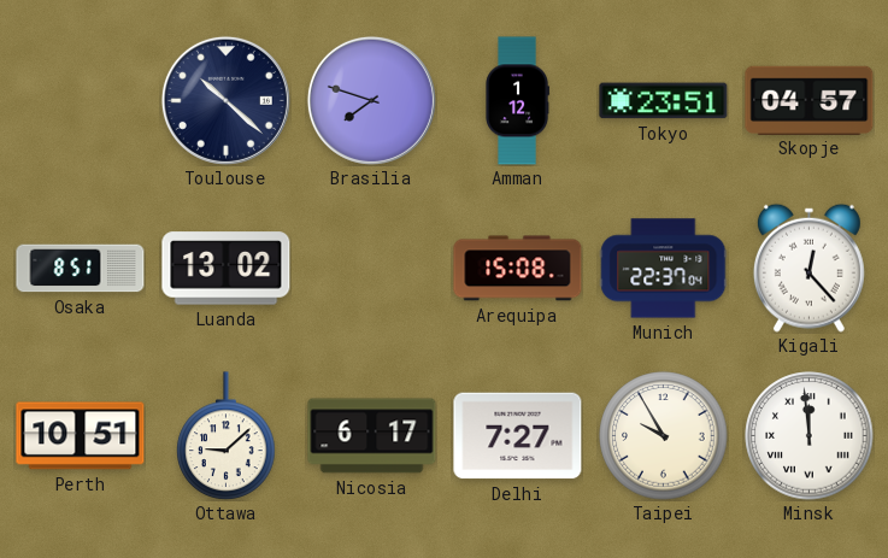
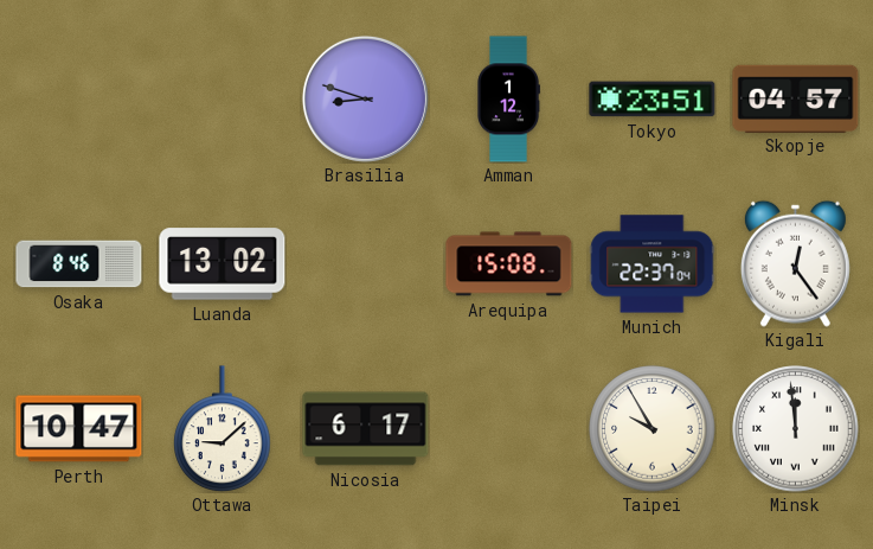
Toulouse: 10:22 -> none
Brasilia: 7:48 -> 8:48
Osaka: 8:51 -> 8:46
Kigali: 12:23 -> 12:24
Perth: 10:51 -> 10:47
Delhi: 7:27 -> none
